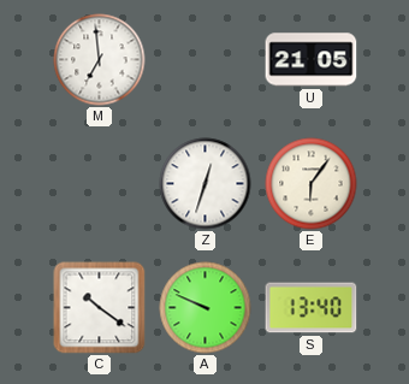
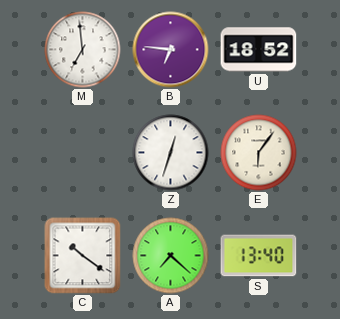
B: none -> 6:46
U: 21:05 -> 18:52
A: 9:49 -> 7:22
